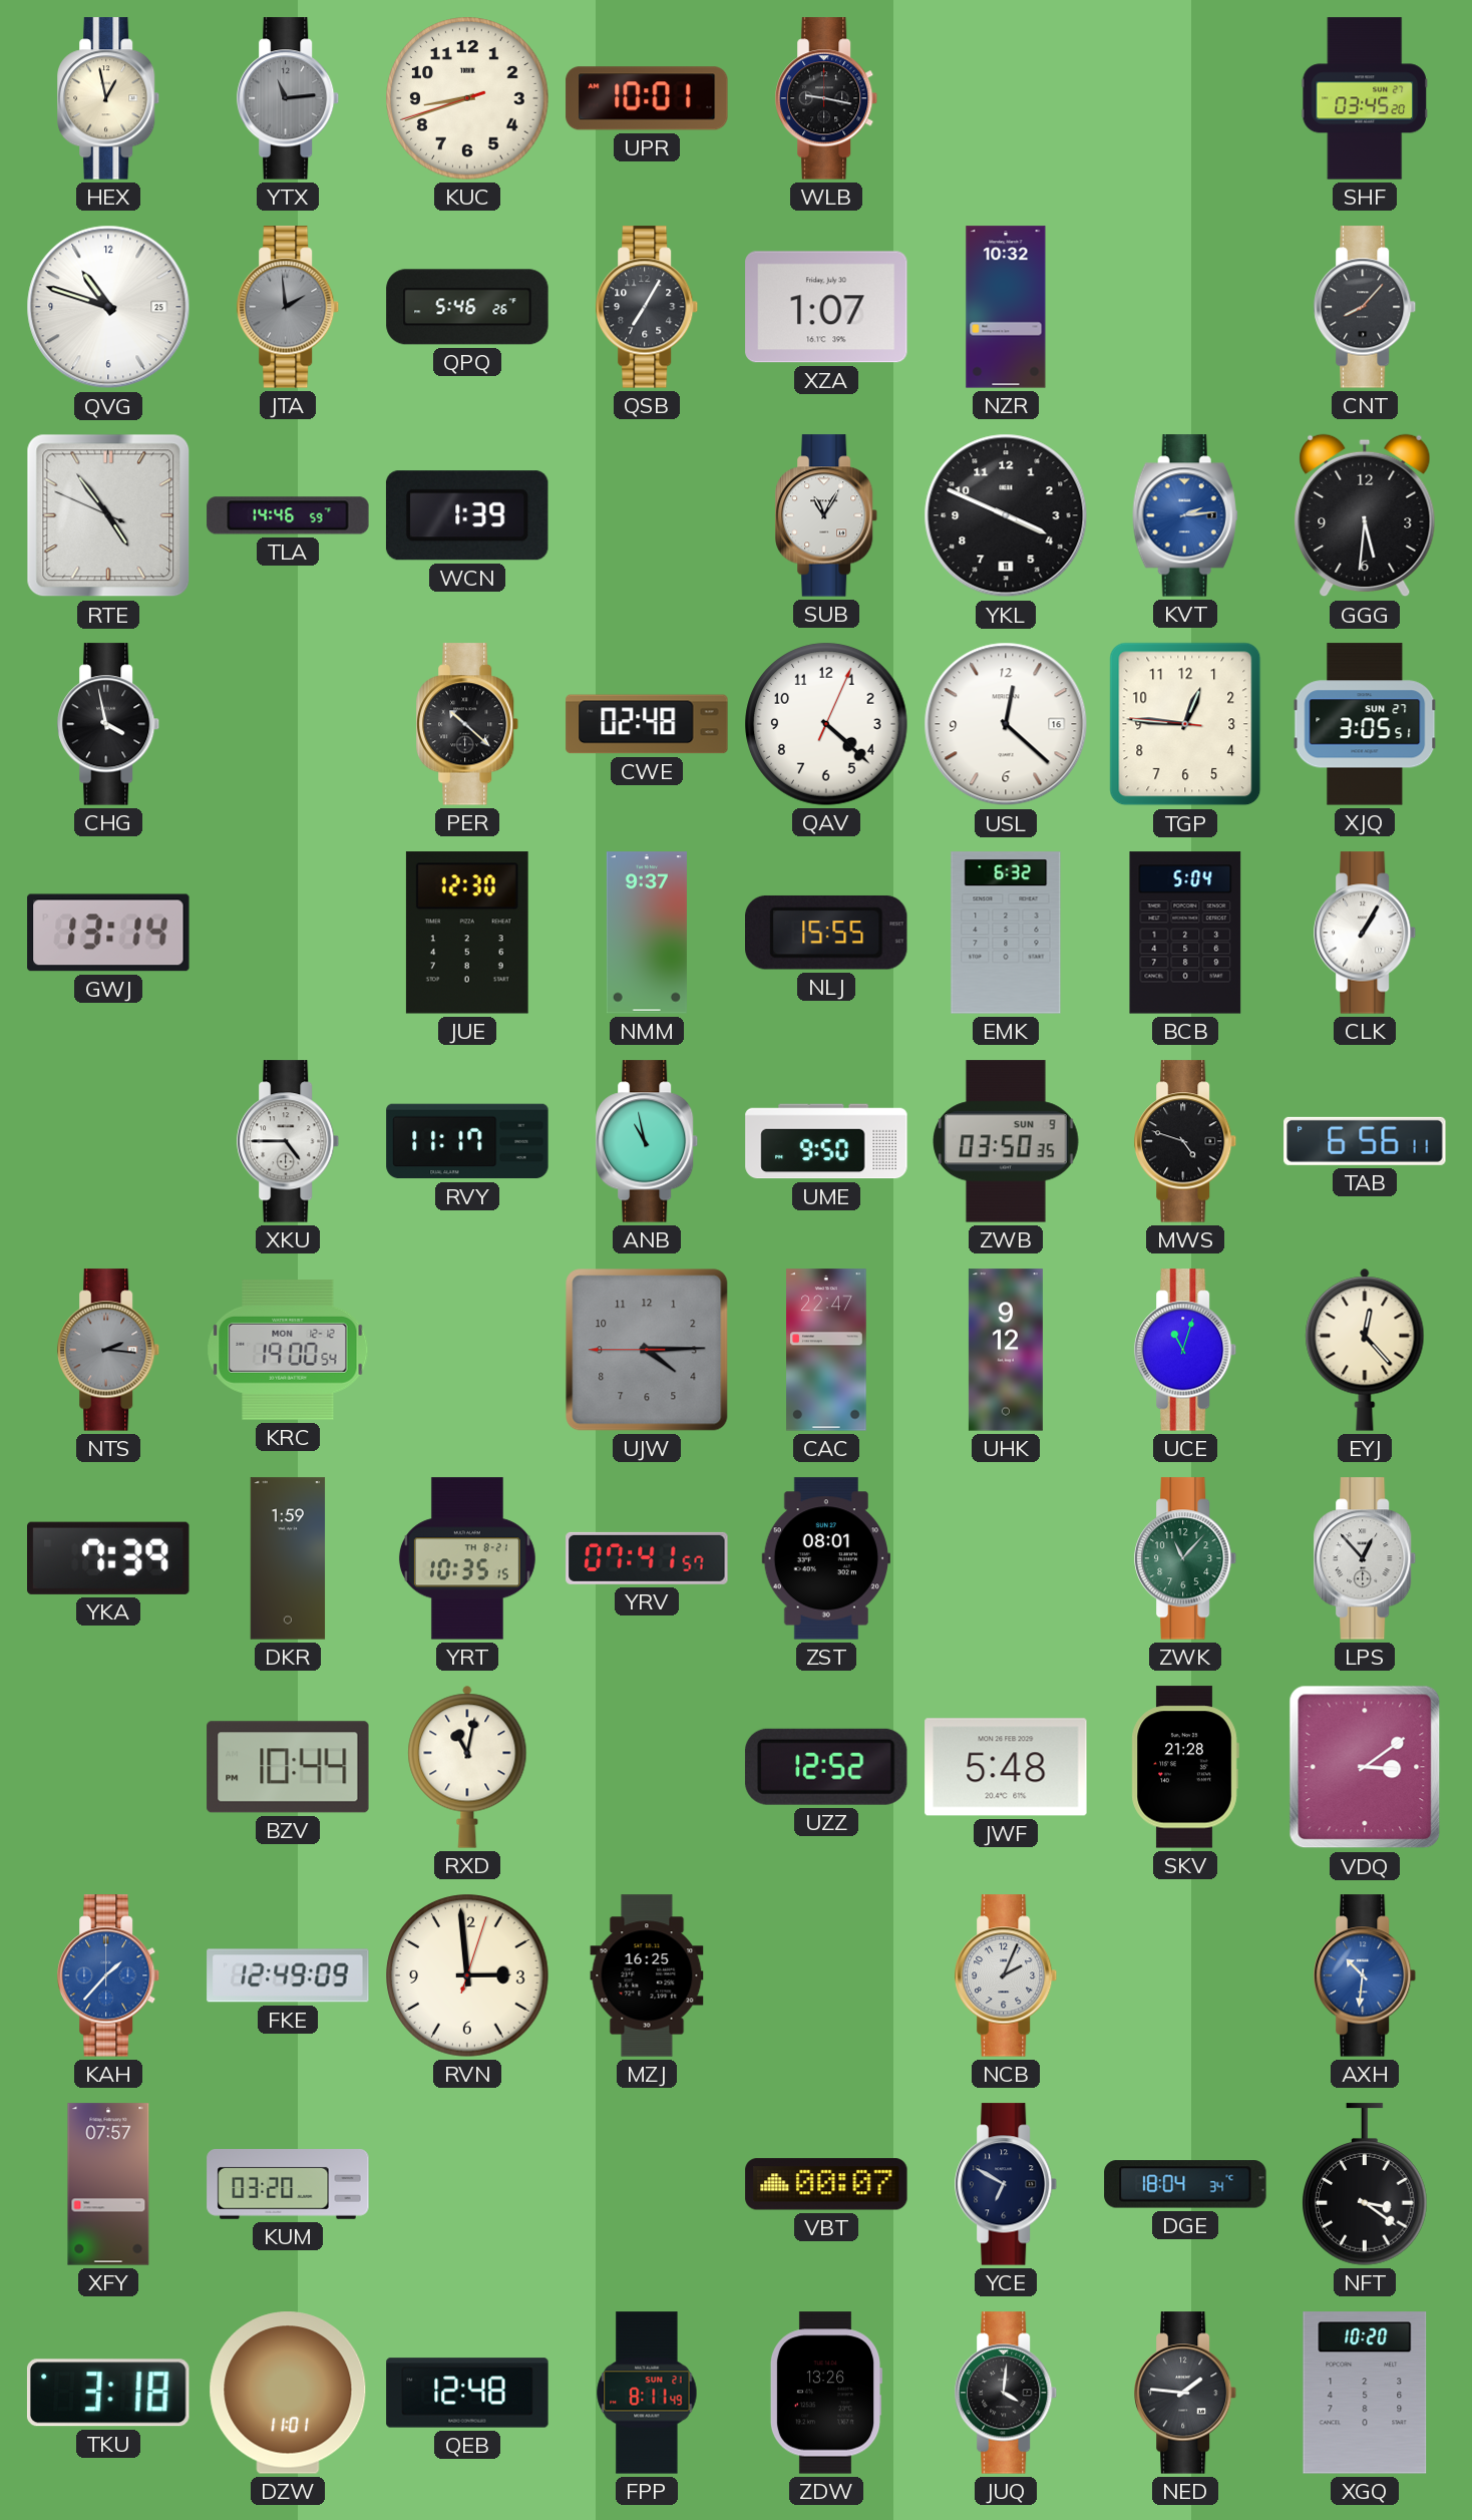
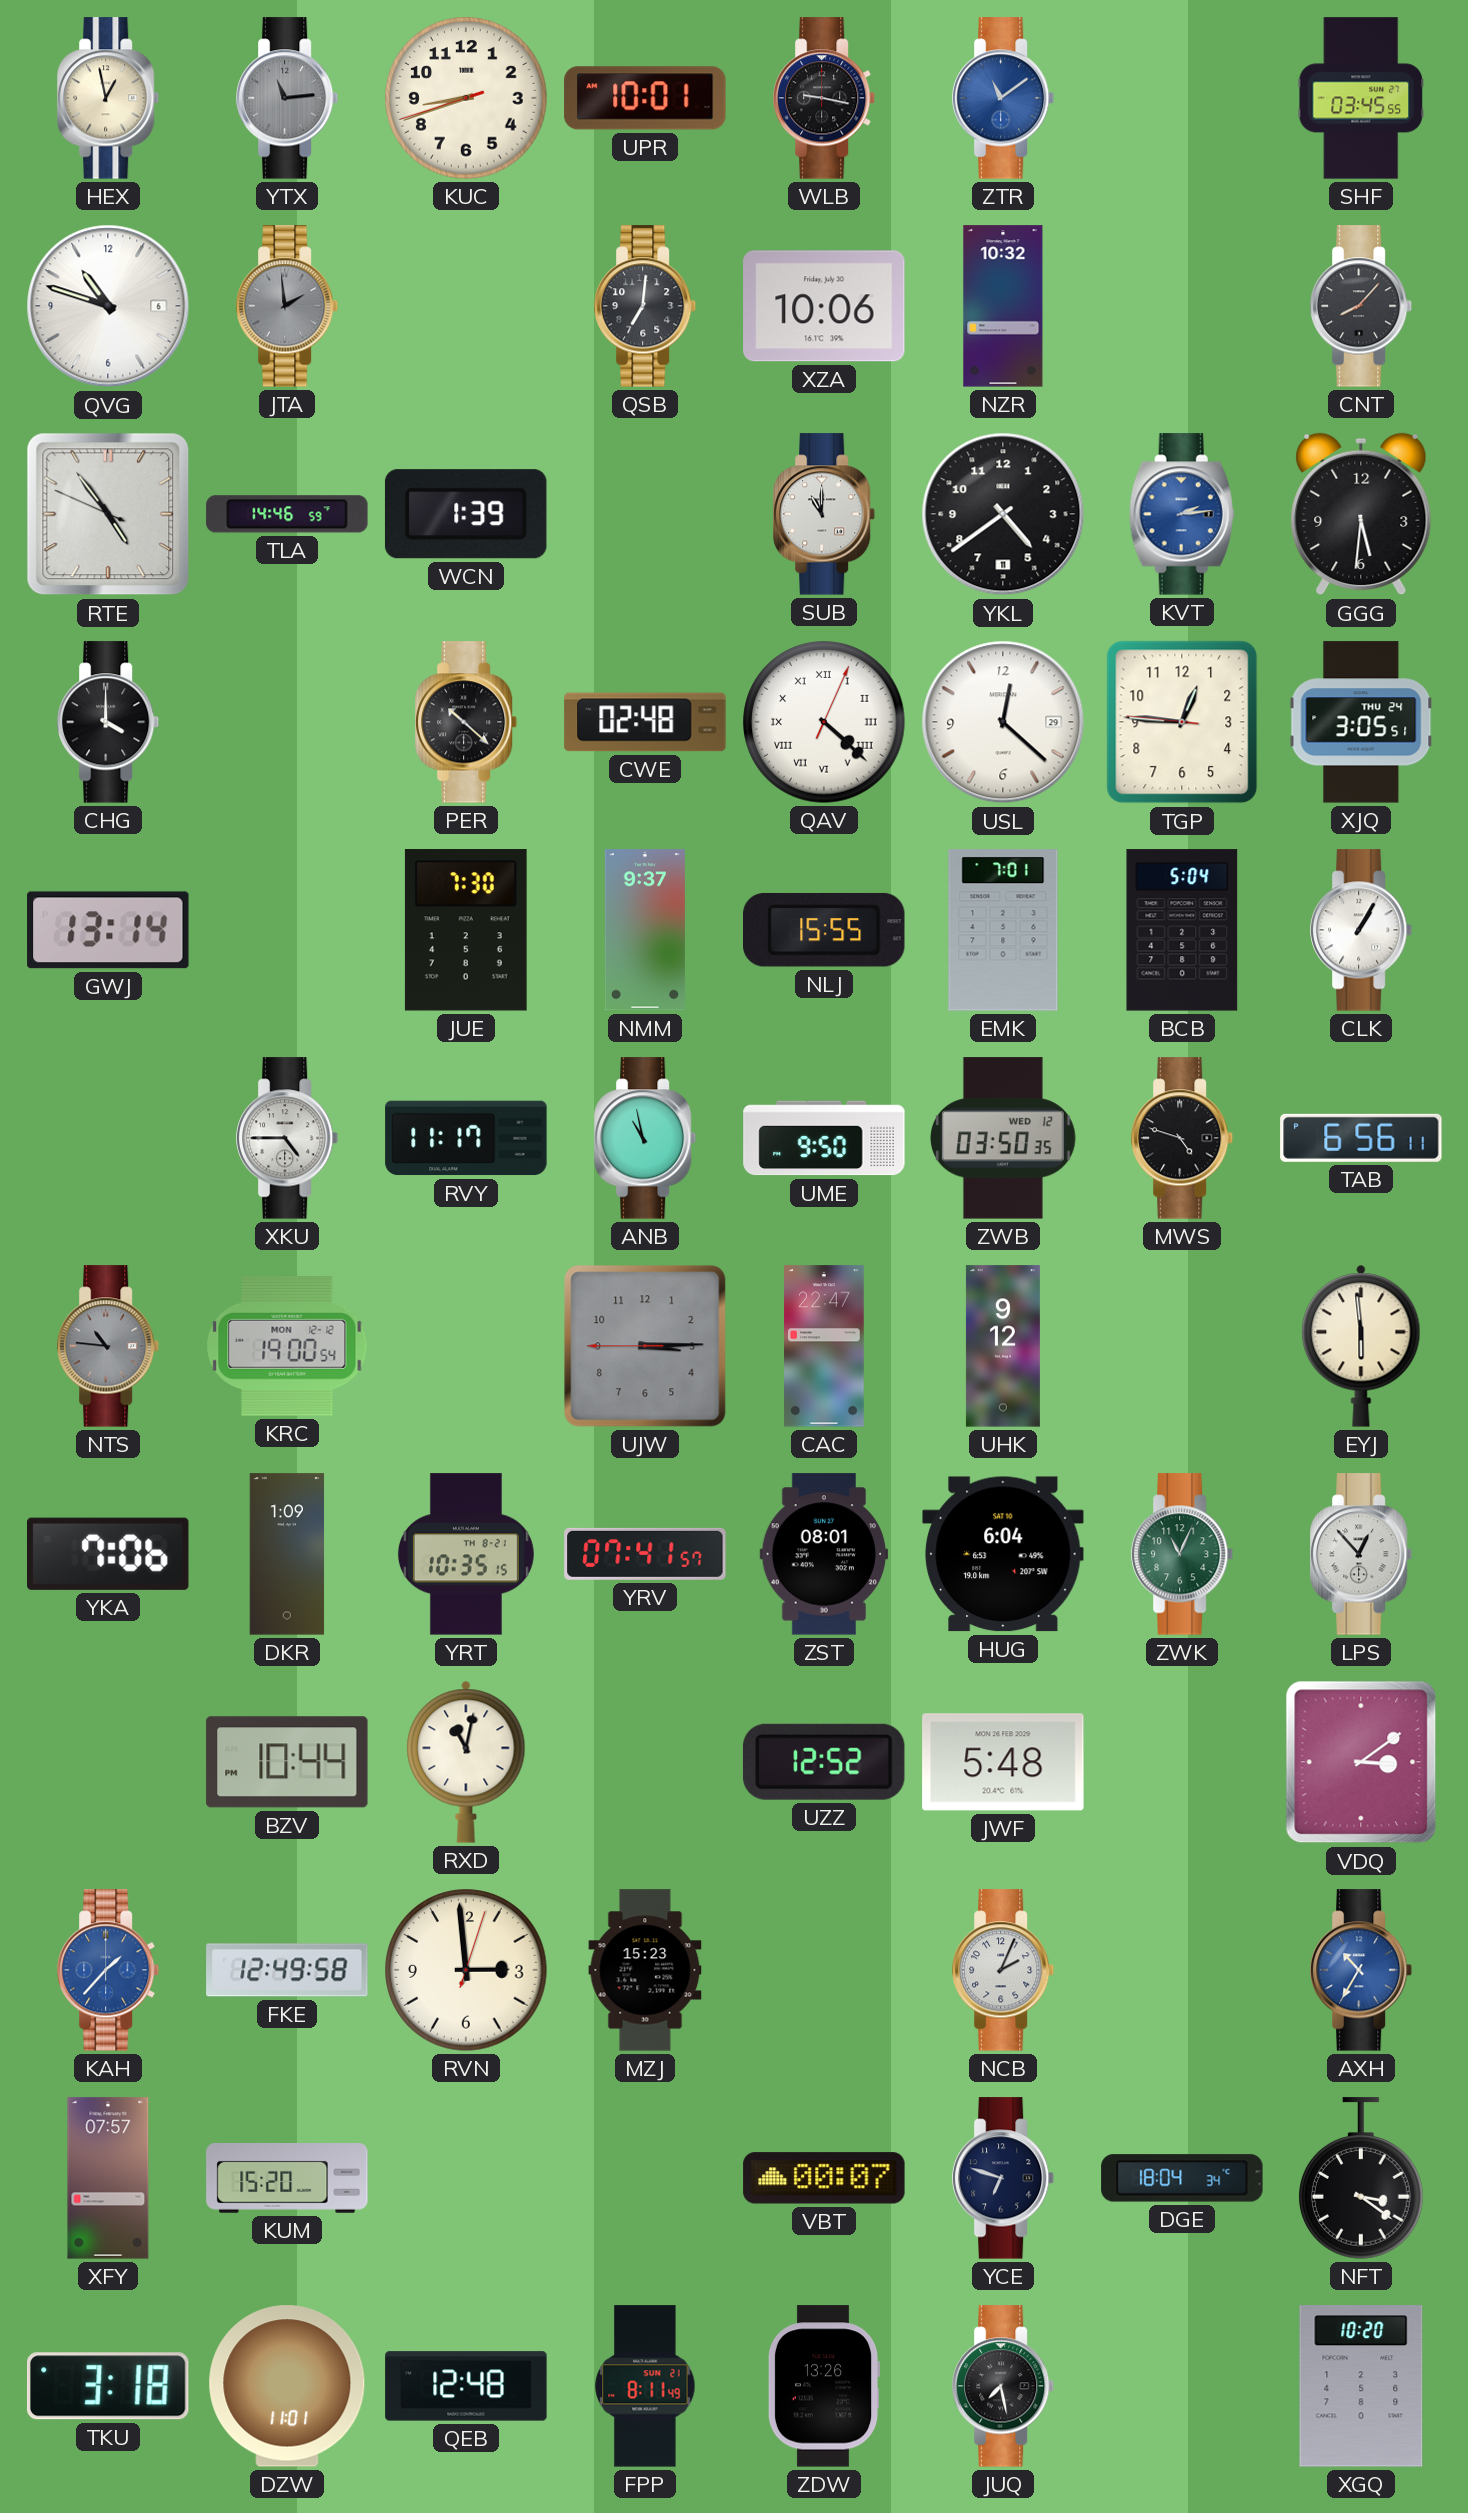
ZTR: none -> 11:09
SHF: 03:45:20 -> 03:45:55
QVG date: 25 -> 6
QPQ: 5:46 -> none
QSB: 7:05 -> 7:01
XZA: 1:07 -> 10:06
SUB: 11:05 -> 11:00
YKL: 3:49 -> 4:39
CHG: 3:58 -> 4:00
QAV numerals: Arabic -> Roman
USL date: 16 -> 29
XJQ date: SUN 27 -> THU 24
JUE: 12:30 -> 7:30
EMK: 6:32 -> 7:01
ZWB date: SUN 9 -> WED 12
NTS: 2:16 -> 10:46
UJW: 4:14 -> 3:14
UCE: 11:03 -> none
EYJ: 12:23 -> 5:59
YKA: 7:39 -> 7:06
DKR: 1:59 -> 1:09
HUG: none -> 6:04
ZWK: 11:07 -> 11:04
SKV: 21:28 -> none
FKE: 12:49:09 -> 12:49:58
MZJ: 16:25 -> 15:23
AXH: 10:31 -> 10:35
KUM: 03:20 -> 15:20
YCE: 6:50 -> 6:48
JUQ: 4:01 -> 7:28
NED: 1:46 -> none
